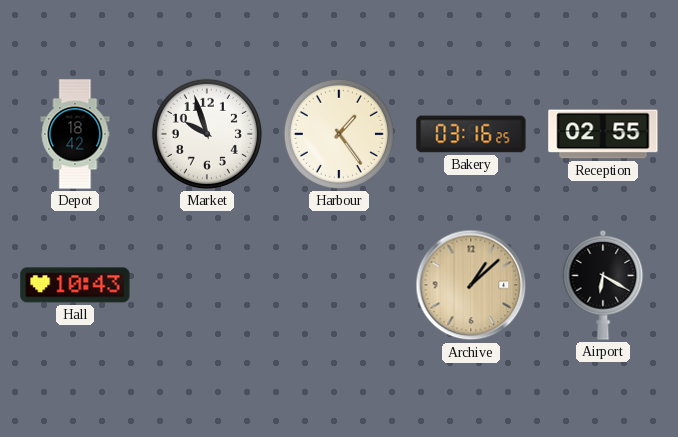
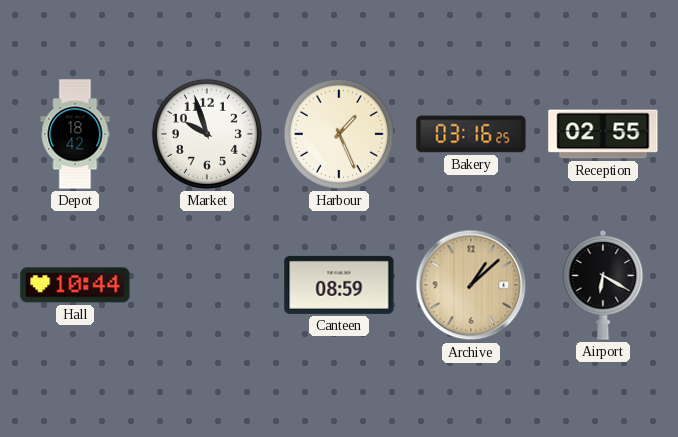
Harbour: 1:24 -> 1:26
Hall: 10:43 -> 10:44
Canteen: none -> 08:59
